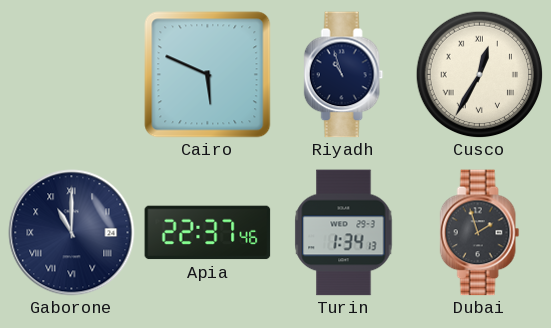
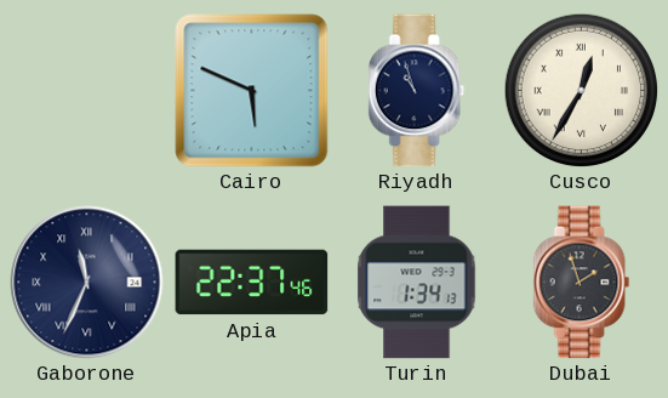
Gaborone: 11:00 -> 11:34
